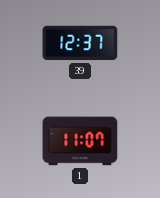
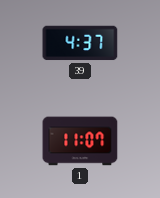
39: 12:37 -> 4:37
